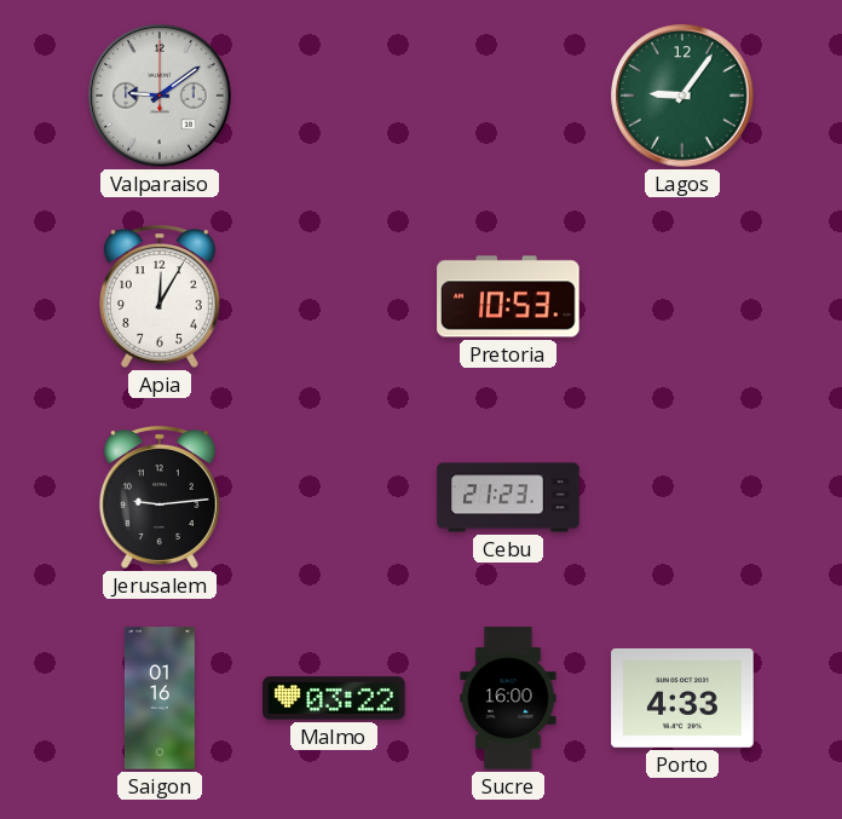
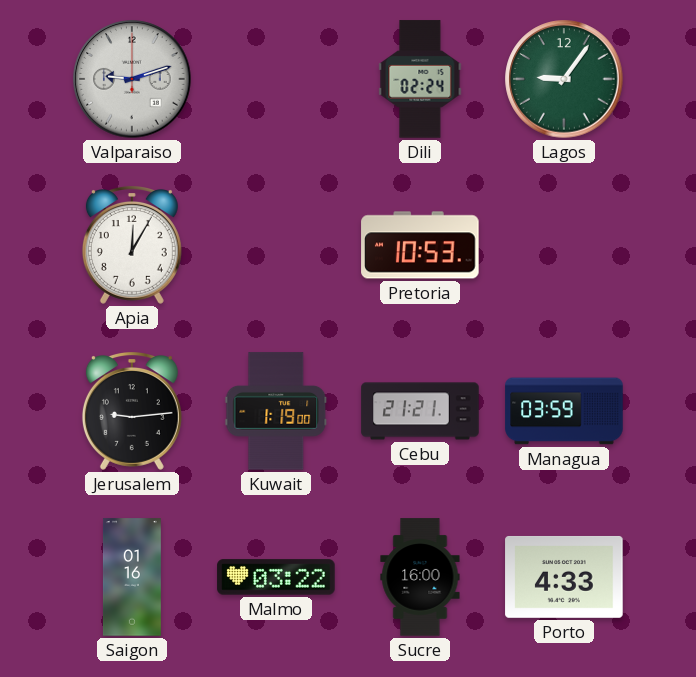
Valparaiso: 9:09 -> 9:12
Dili: none -> 02:24
Kuwait: none -> 1:19
Cebu: 21:23 -> 21:21
Managua: none -> 03:59
